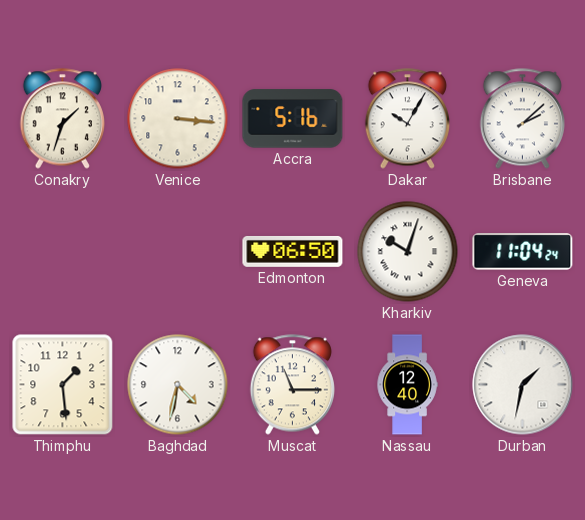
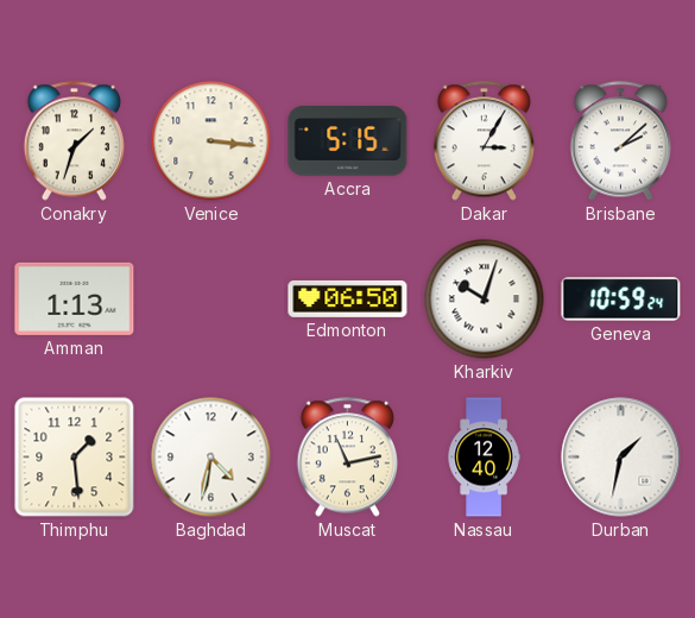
Accra: 5:16 -> 5:15
Dakar: 10:05 -> 3:05
Amman: none -> 1:13
Geneva: 11:04 -> 10:59
Muscat: 11:15 -> 11:13
